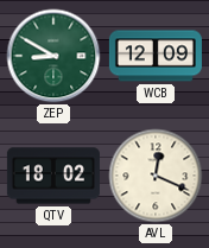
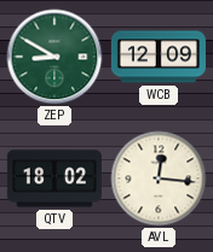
AVL: 12:19 -> 12:16
